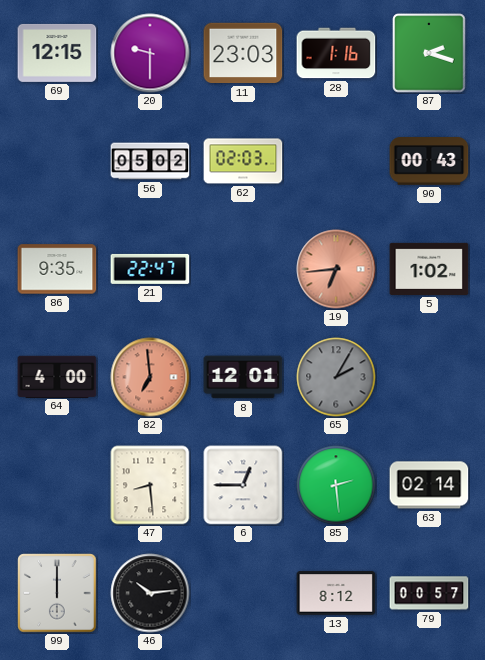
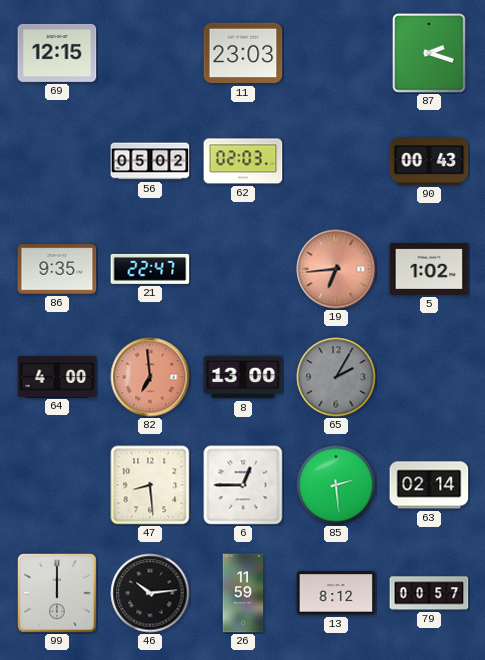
20: 9:30 -> none
28: 1:16 -> none
8: 12:01 -> 13:00
26: none -> 11:59
